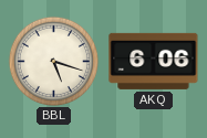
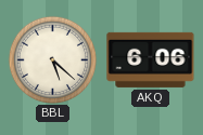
BBL: 5:18 -> 5:22
